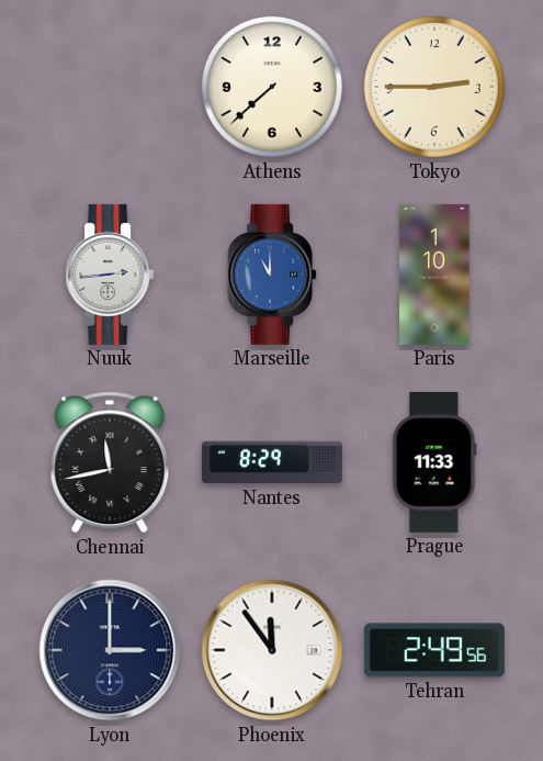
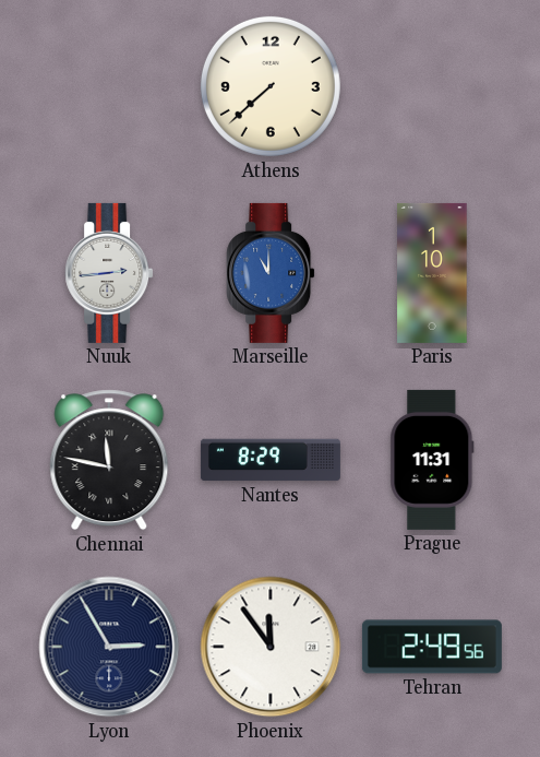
Tokyo: 2:45 -> none
Chennai: 11:43 -> 11:47
Prague: 11:33 -> 11:31
Lyon: 3:00 -> 2:55
